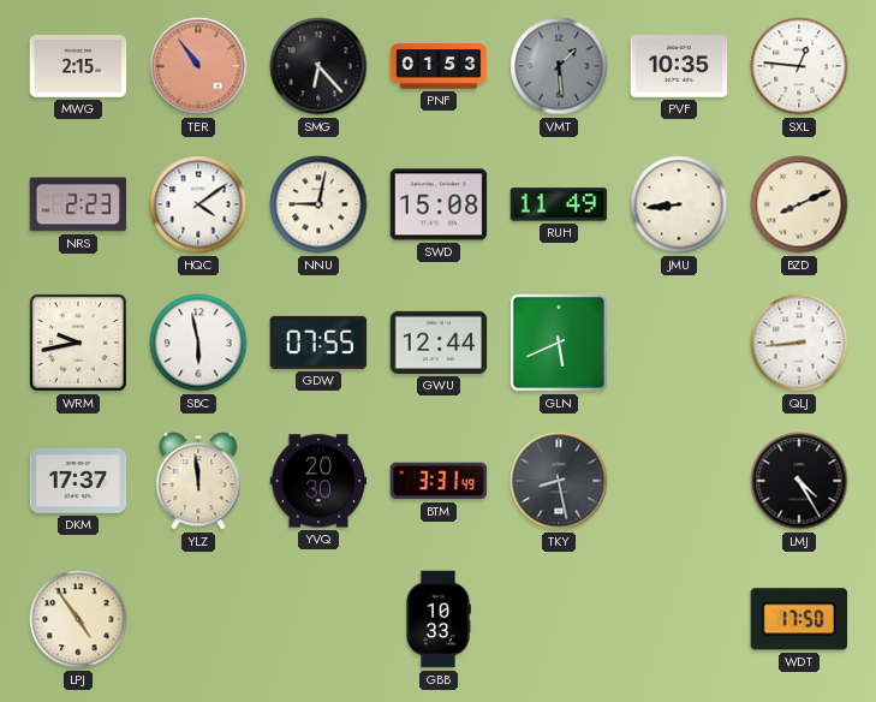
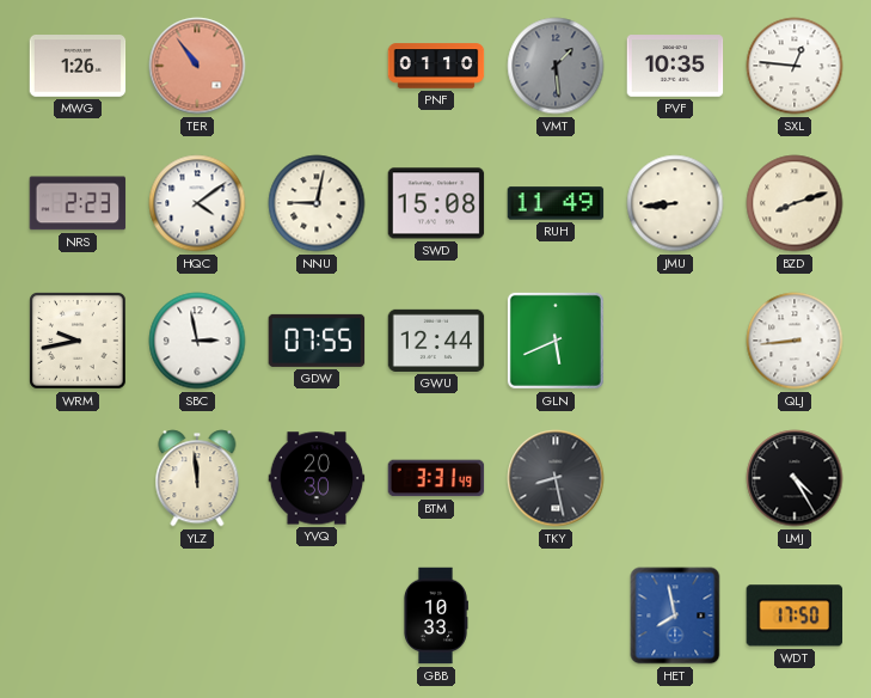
MWG: 2:15 -> 1:26
SMG: 6:23 -> none
PNF: 01:53 -> 01:10
BZD: 8:11 -> 8:12
SBC: 5:58 -> 2:58
DKM: 17:37 -> none
LPJ: 4:54 -> none
HET: none -> 7:58
